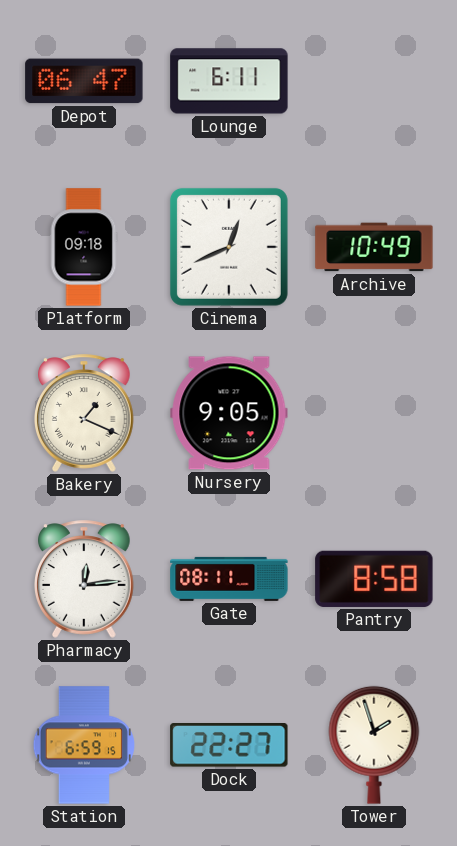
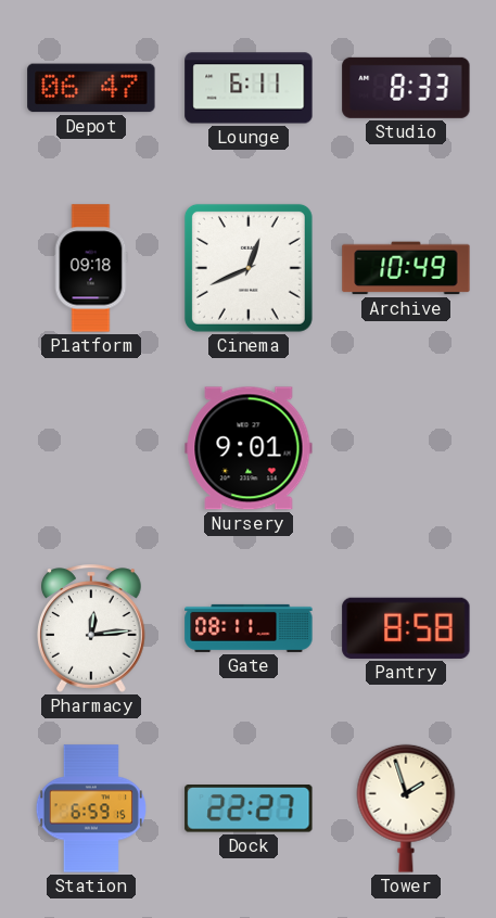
Studio: none -> 8:33
Bakery: 1:19 -> none
Nursery: 9:05 -> 9:01
